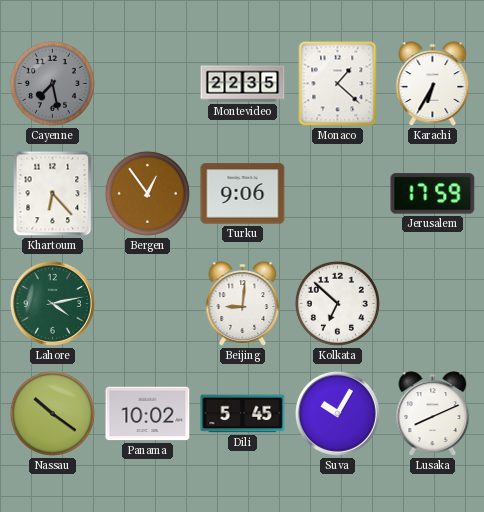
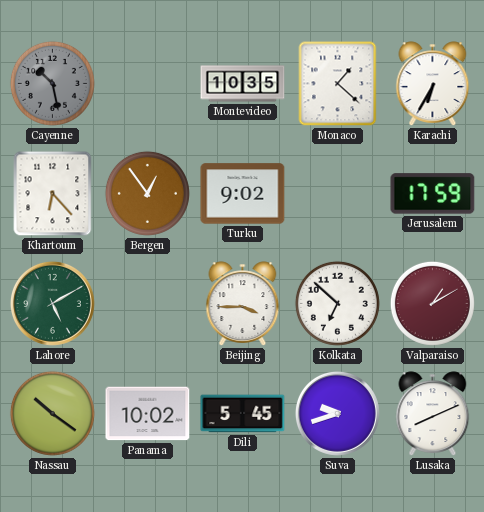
Cayenne: 7:28 -> 10:28
Montevideo: 22:35 -> 10:35
Turku: 9:06 -> 9:02
Lahore: 4:13 -> 5:10
Beijing: 9:01 -> 3:45
Valparaiso: none -> 1:10
Suva: 10:05 -> 9:42
